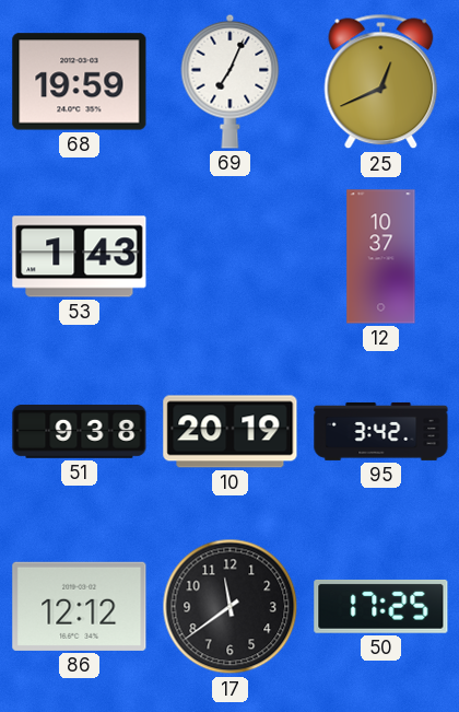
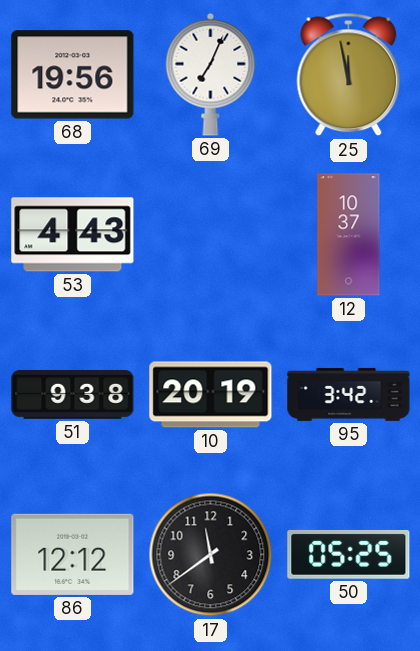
68: 19:59 -> 19:56
25: 12:41 -> 11:58
53: 1:43 -> 4:43
50: 17:25 -> 05:25
